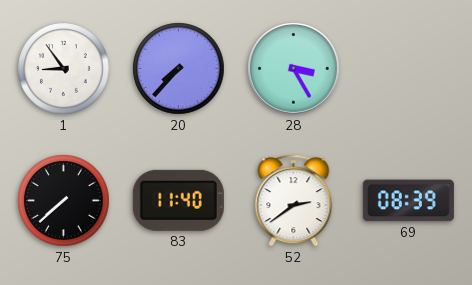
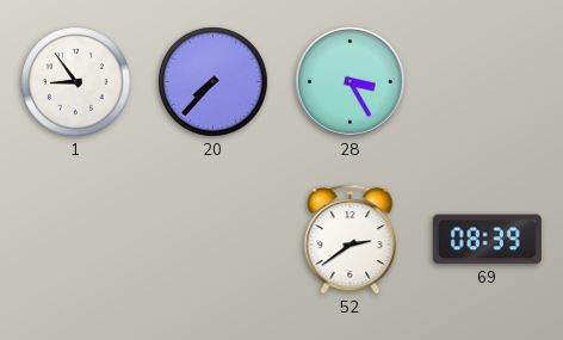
75: 7:38 -> none
83: 11:40 -> none
